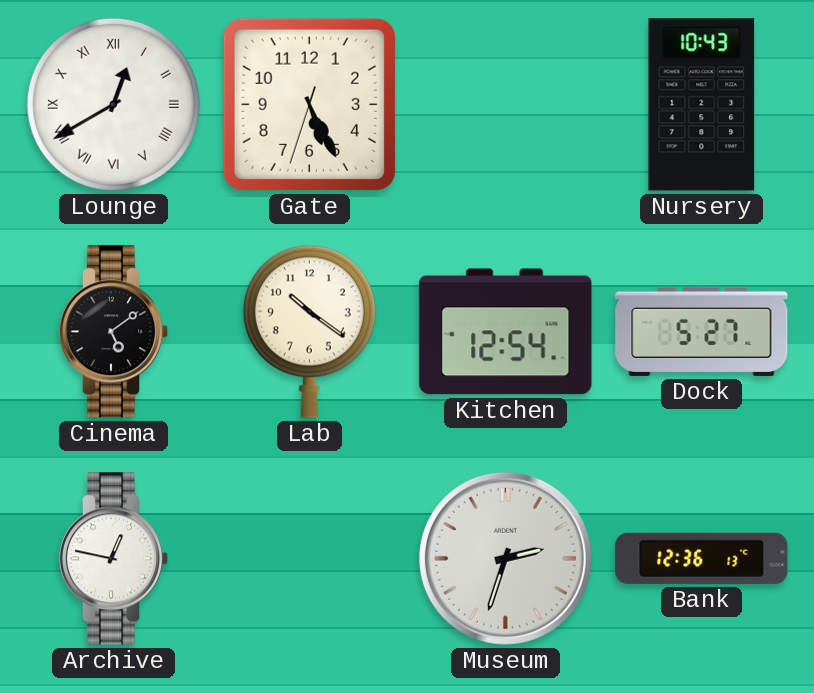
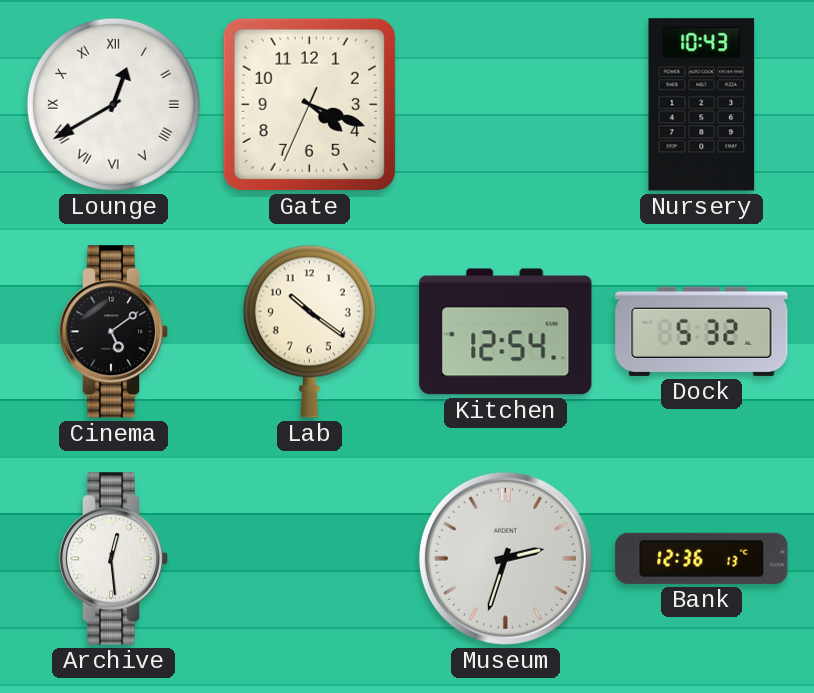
Gate: 5:25 -> 4:18
Dock: 5:27 -> 5:32
Archive: 12:47 -> 12:29
